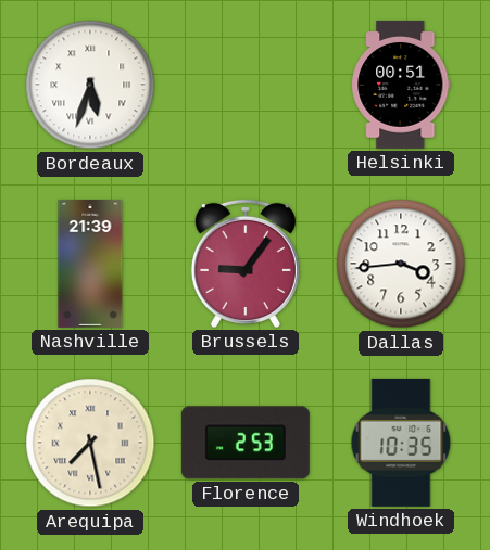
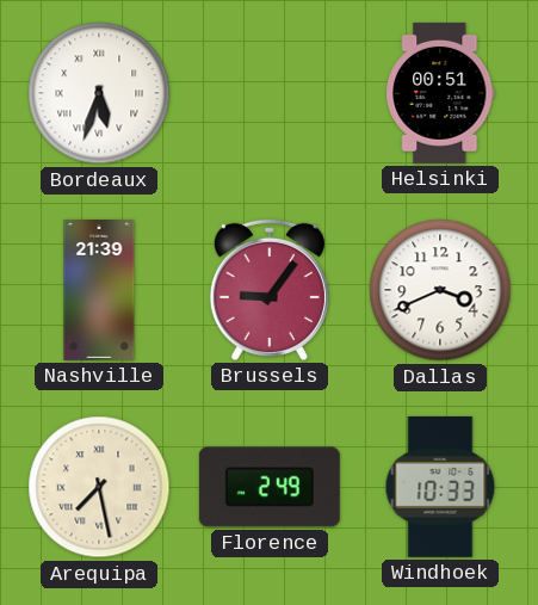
Dallas: 3:44 -> 3:41
Florence: 2:53 -> 2:49
Windhoek: 10:35 -> 10:33
